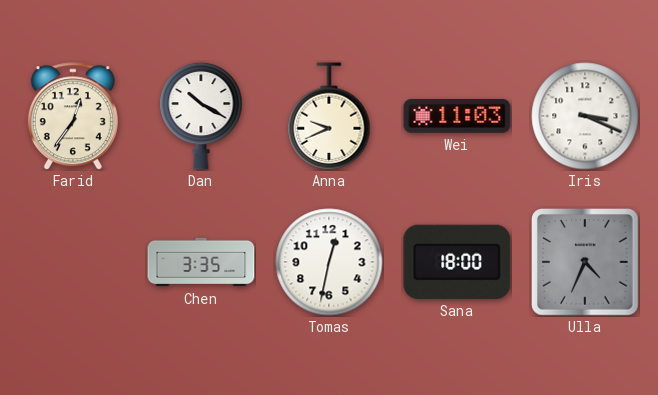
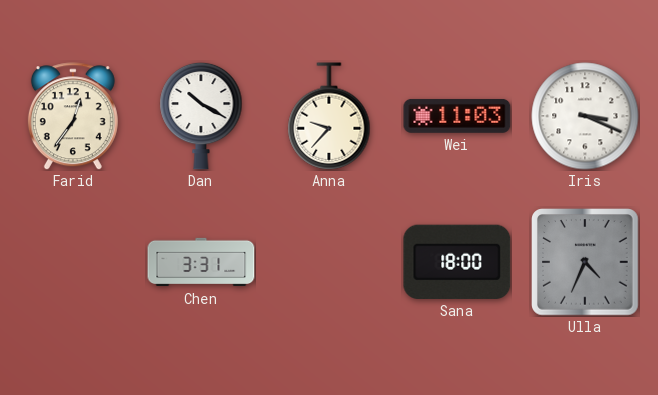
Anna: 9:41 -> 9:37
Chen: 3:35 -> 3:31
Tomas: 12:32 -> none
